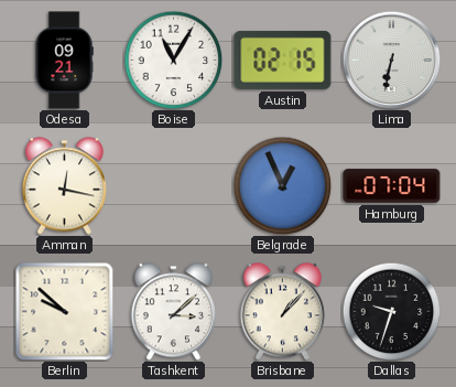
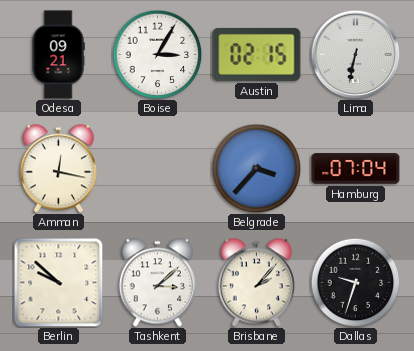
Boise: 11:05 -> 3:05
Belgrade: 12:56 -> 3:37
Brisbane: 1:07 -> 2:07
